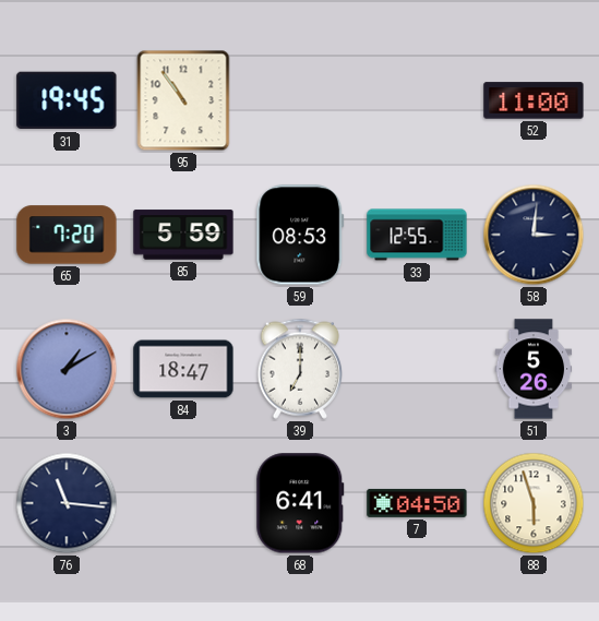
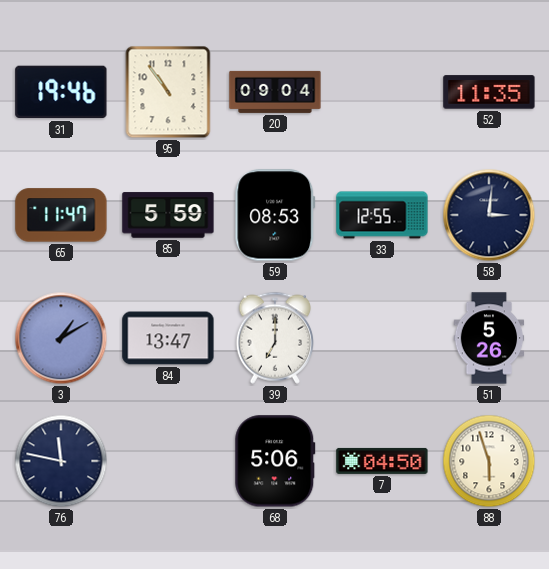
31: 19:45 -> 19:46
20: none -> 09:04
52: 11:00 -> 11:35
65: 7:20 -> 11:47
84: 18:47 -> 13:47
76: 11:16 -> 11:47
68: 6:41 -> 5:06
